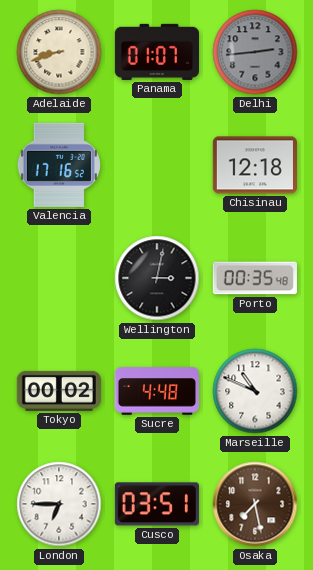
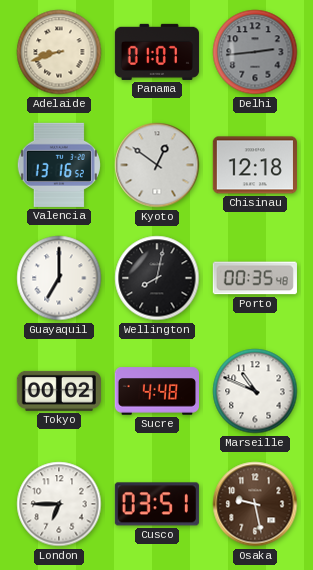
Valencia: 17:16 -> 13:16
Kyoto: none -> 12:51
Guayaquil: none -> 7:00
Wellington: 3:02 -> 8:02
Osaka: 7:28 -> 9:28
